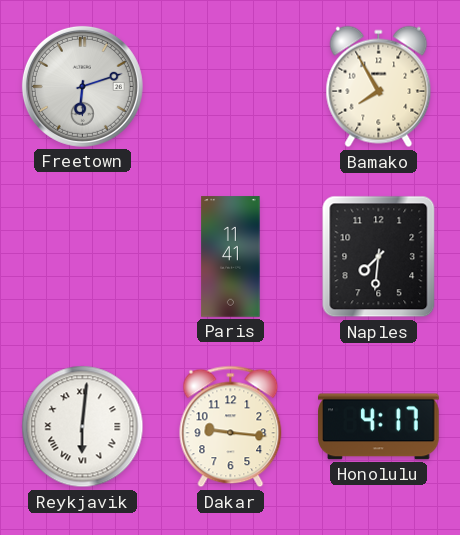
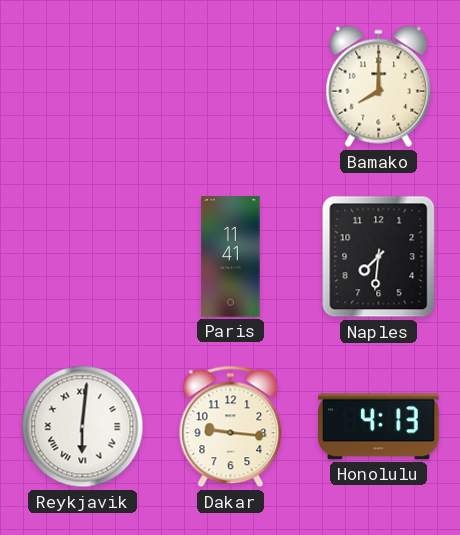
Freetown: 6:12 -> none
Bamako: 7:55 -> 8:00
Honolulu: 4:17 -> 4:13
